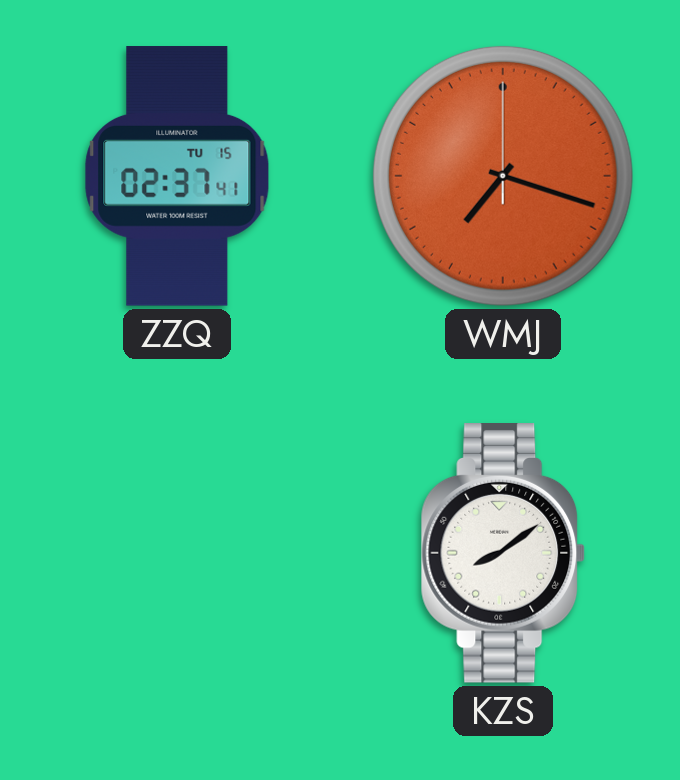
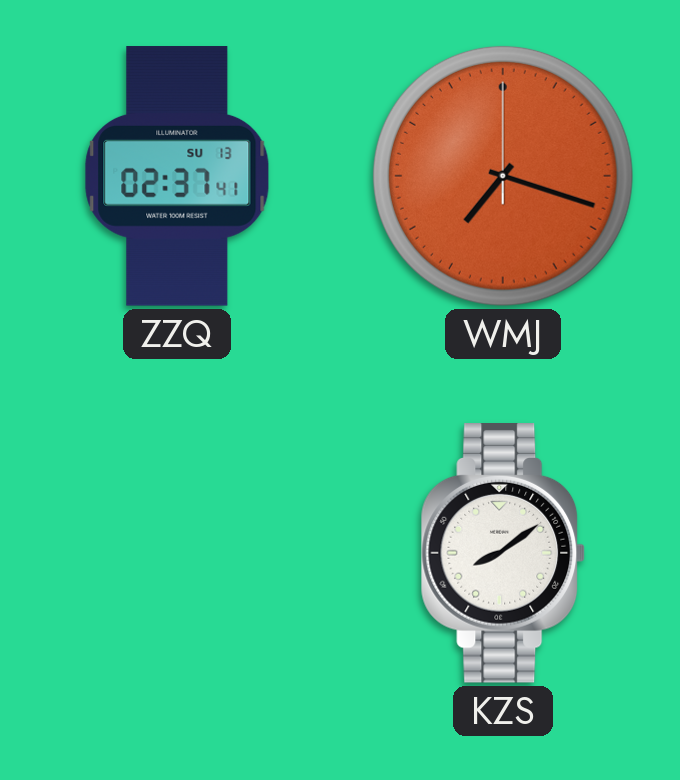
ZZQ date: TU 15 -> SU 13
